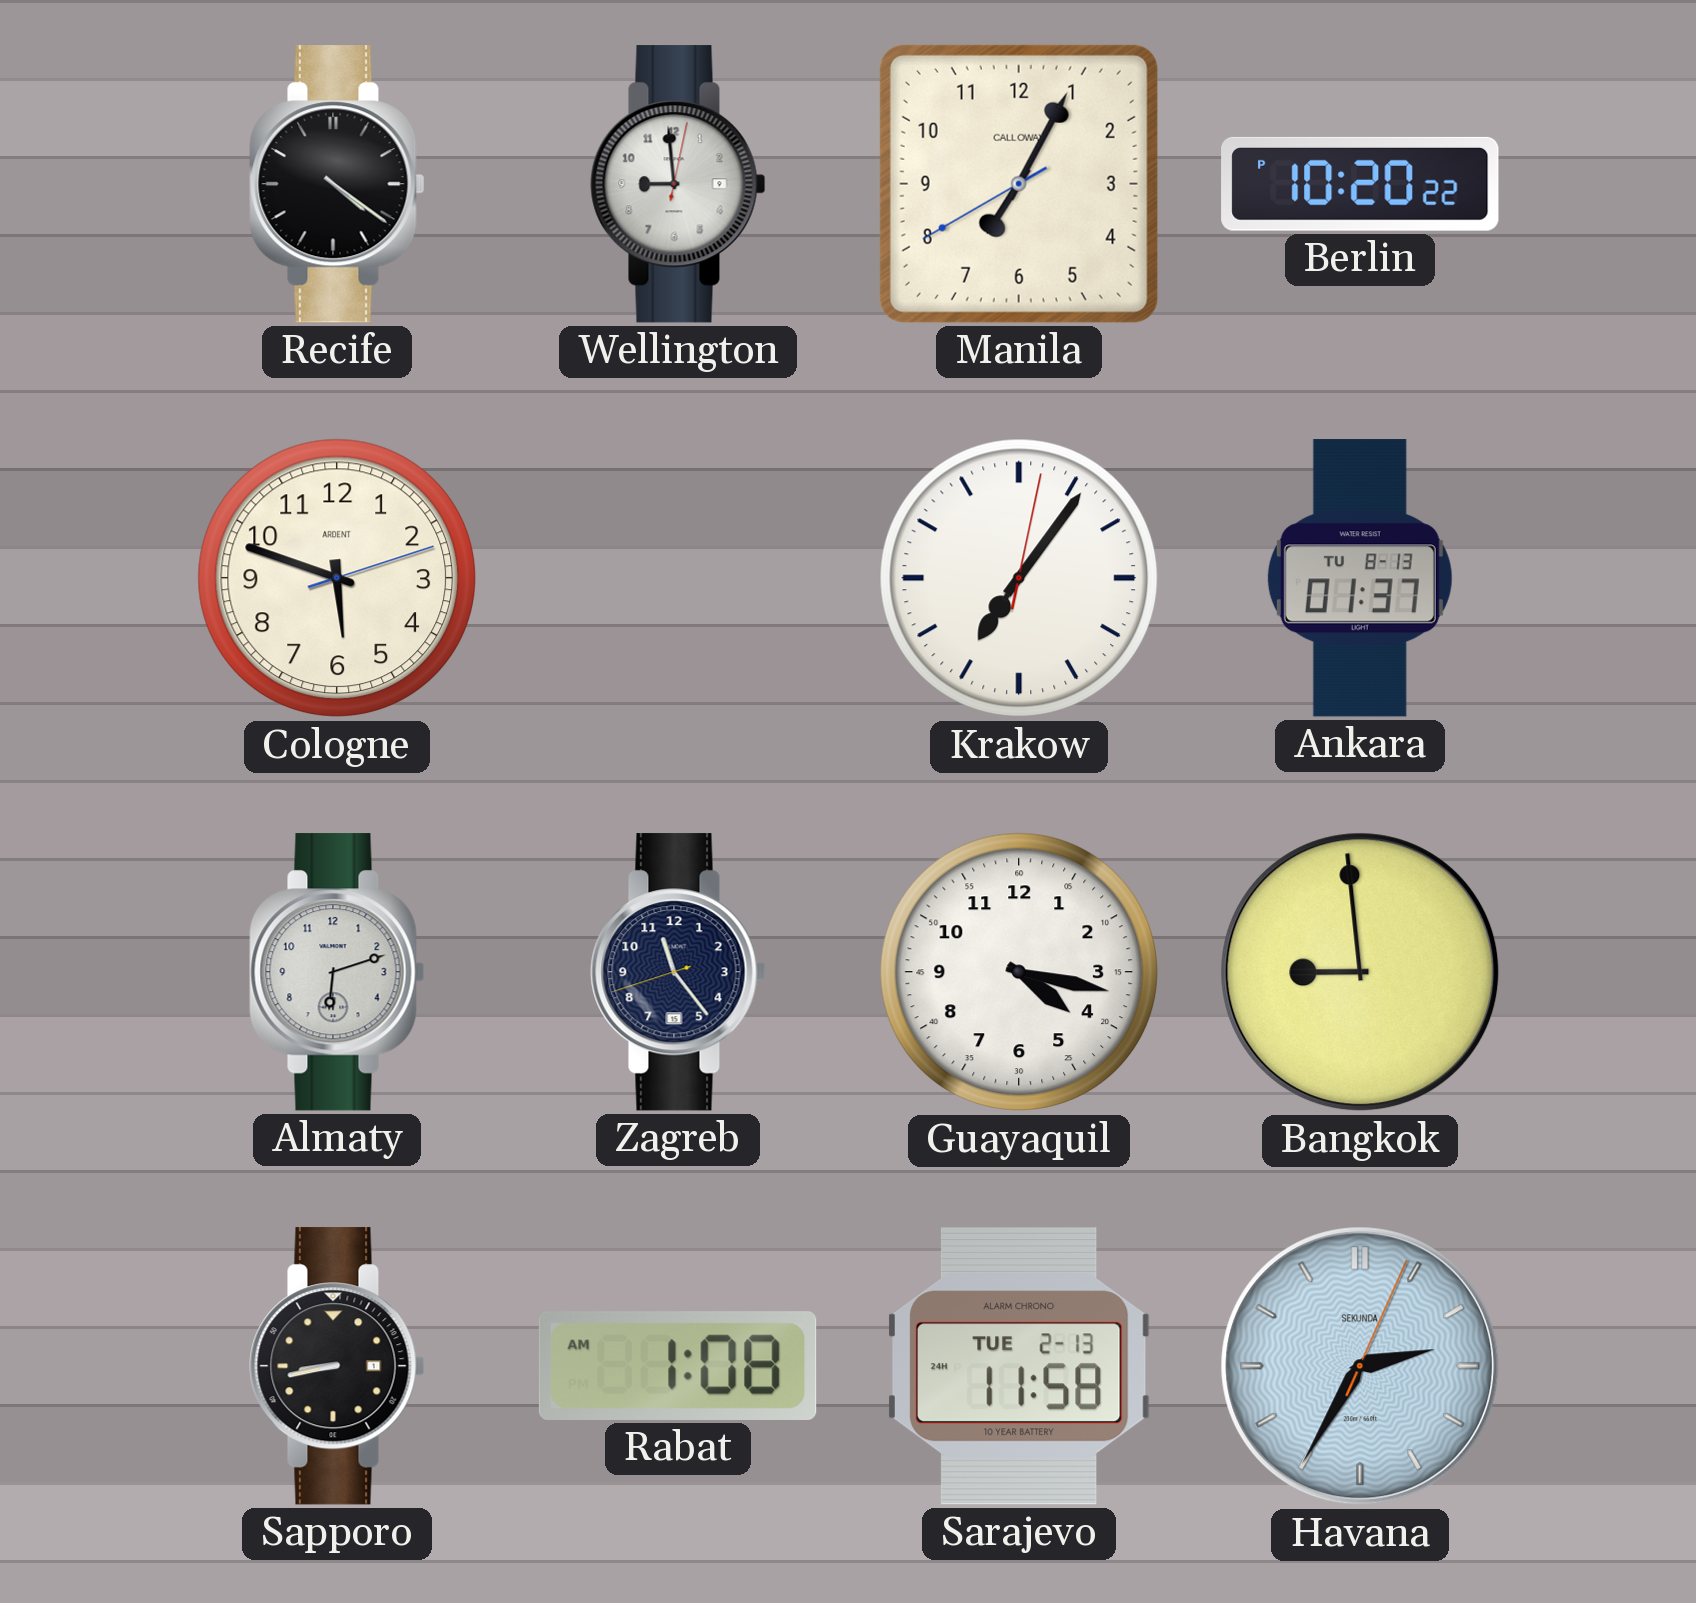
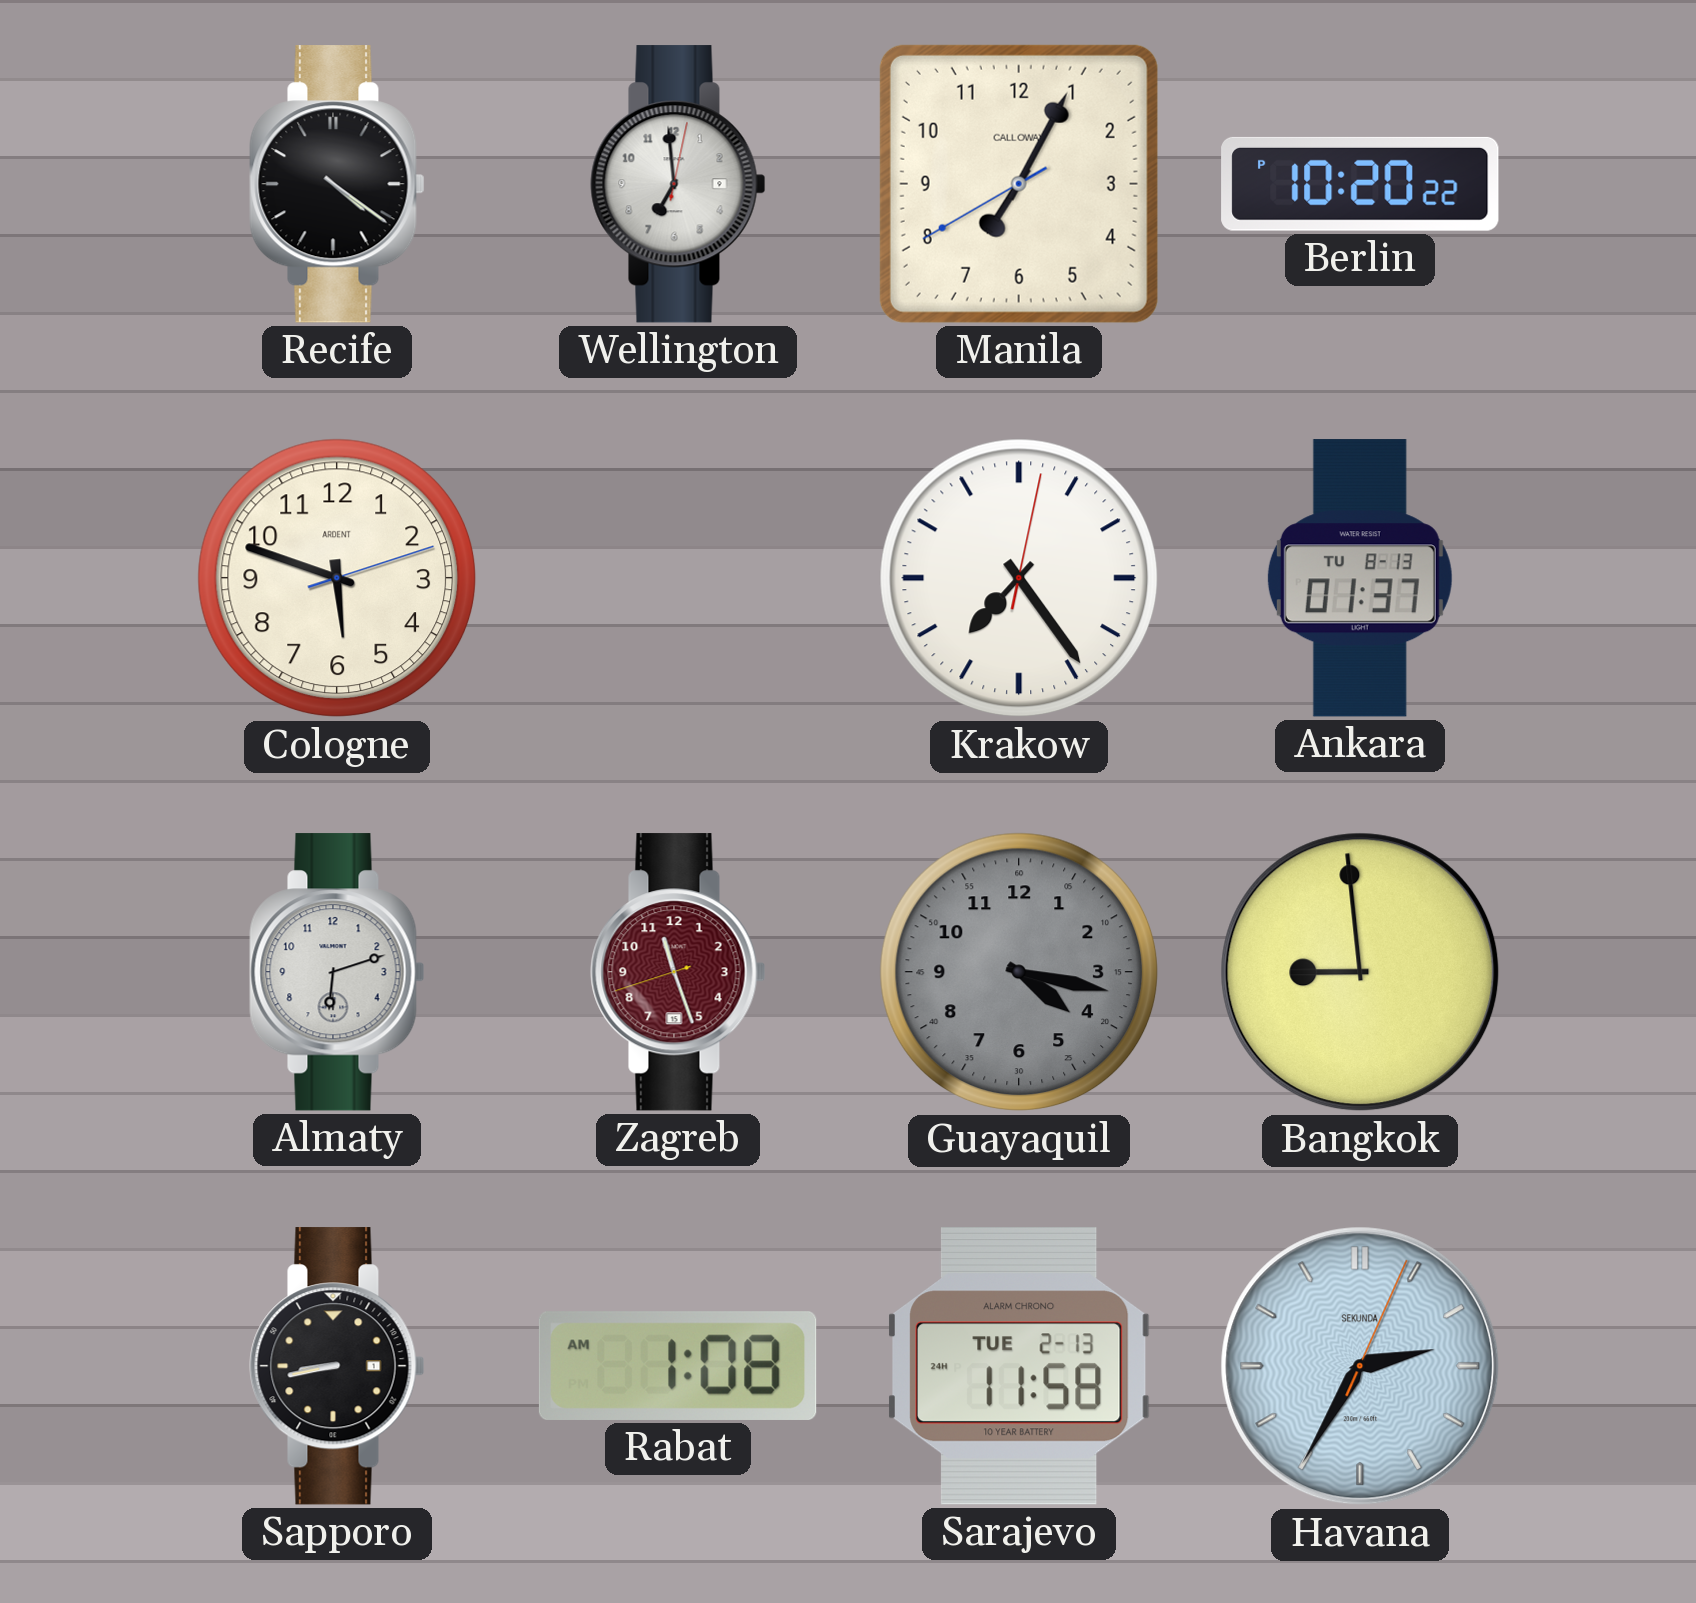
Wellington: 8:59 -> 6:59
Krakow: 7:06 -> 7:24
Zagreb: 11:23 -> 11:26
Zagreb dial: navy -> burgundy
Guayaquil dial: white -> grey
